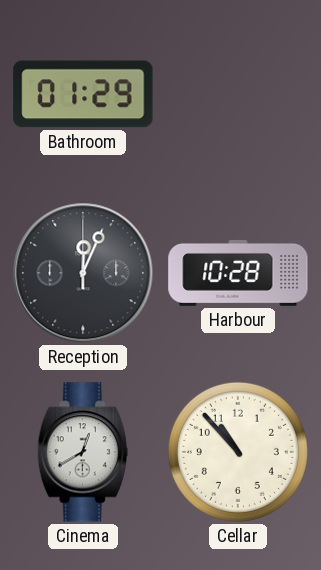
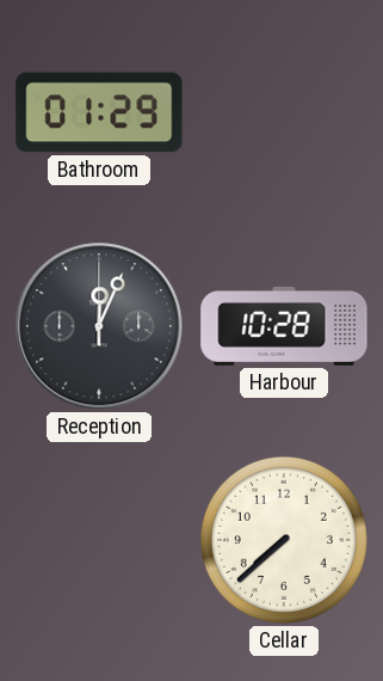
Cinema: 12:40 -> none
Cellar: 10:53 -> 7:38
